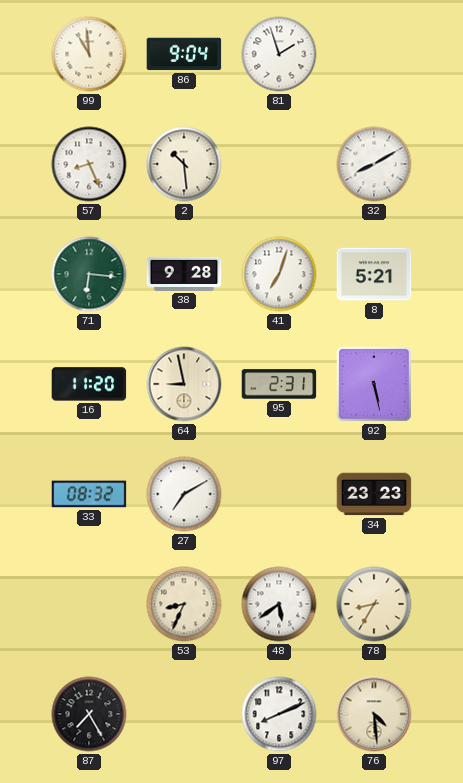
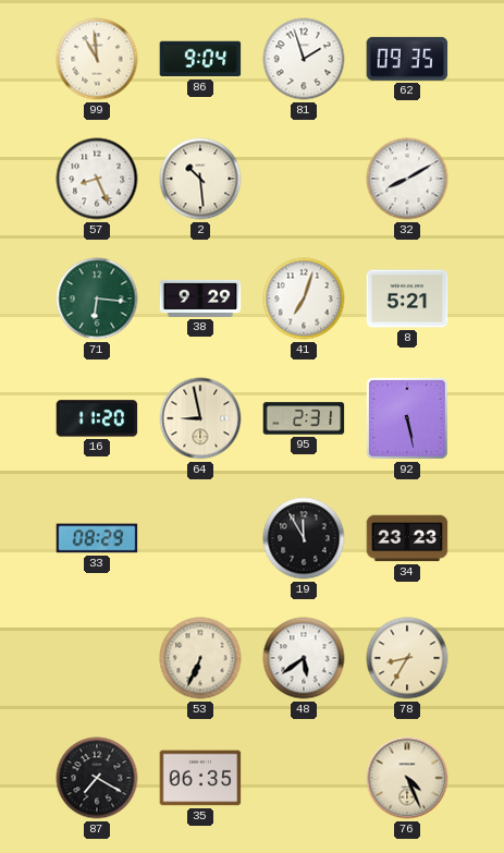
62: none -> 09:35
38: 9:28 -> 9:29
33: 08:32 -> 08:29
27: 7:10 -> none
19: none -> 11:55
53: 8:34 -> 6:34
87: 7:25 -> 7:20
35: none -> 06:35
97: 8:11 -> none
76: 4:29 -> 4:26
